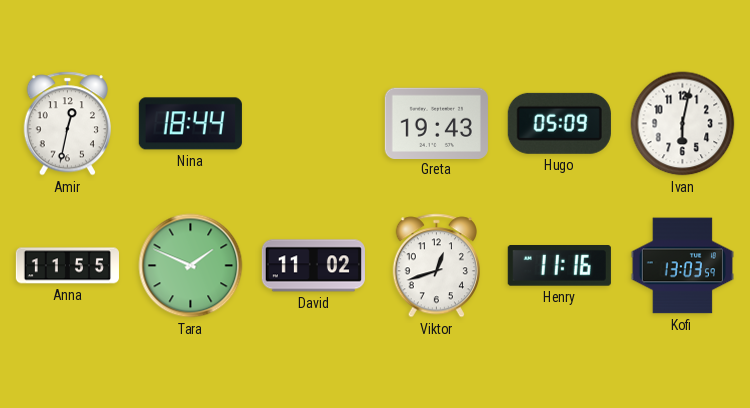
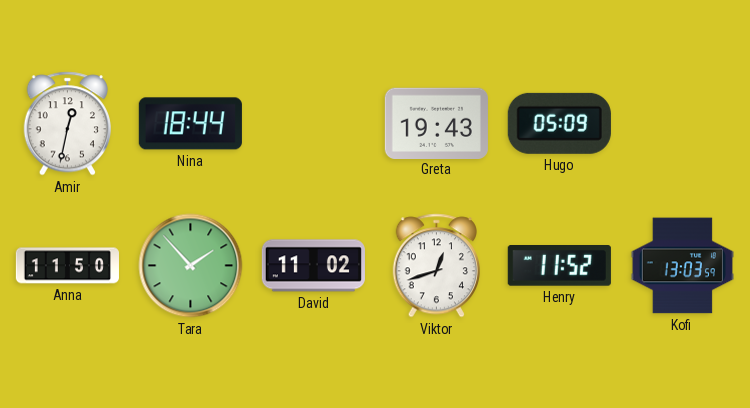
Ivan: 6:02 -> none
Anna: 11:55 -> 11:50
Tara: 1:49 -> 1:53
Henry: 11:16 -> 11:52
